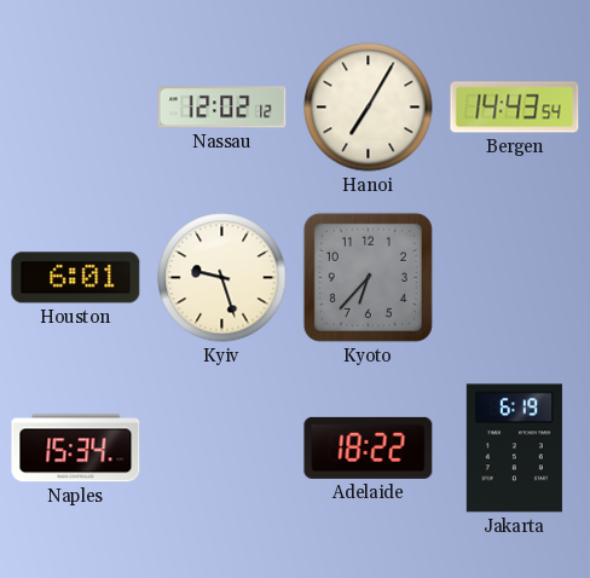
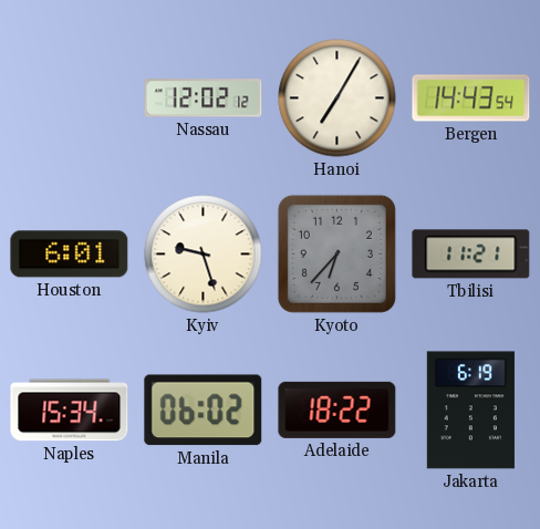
Tbilisi: none -> 11:21
Manila: none -> 06:02
